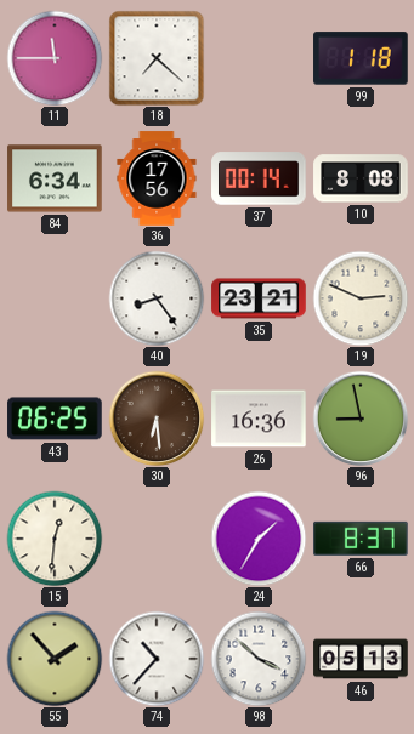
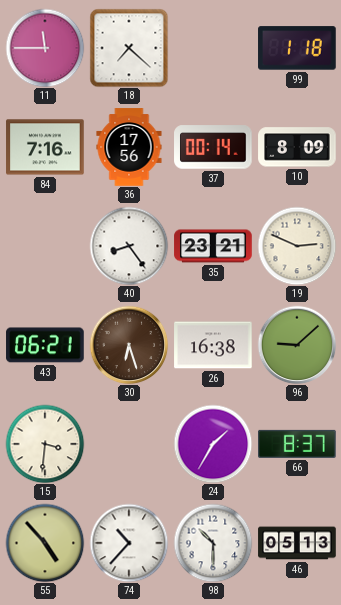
84: 6:34 -> 7:16
10: 8:08 -> 8:09
43: 06:25 -> 06:21
30: 6:29 -> 6:27
26: 16:36 -> 16:38
96: 8:58 -> 9:08
15: 12:31 -> 3:31
55: 1:53 -> 4:53
98: 3:52 -> 10:30
